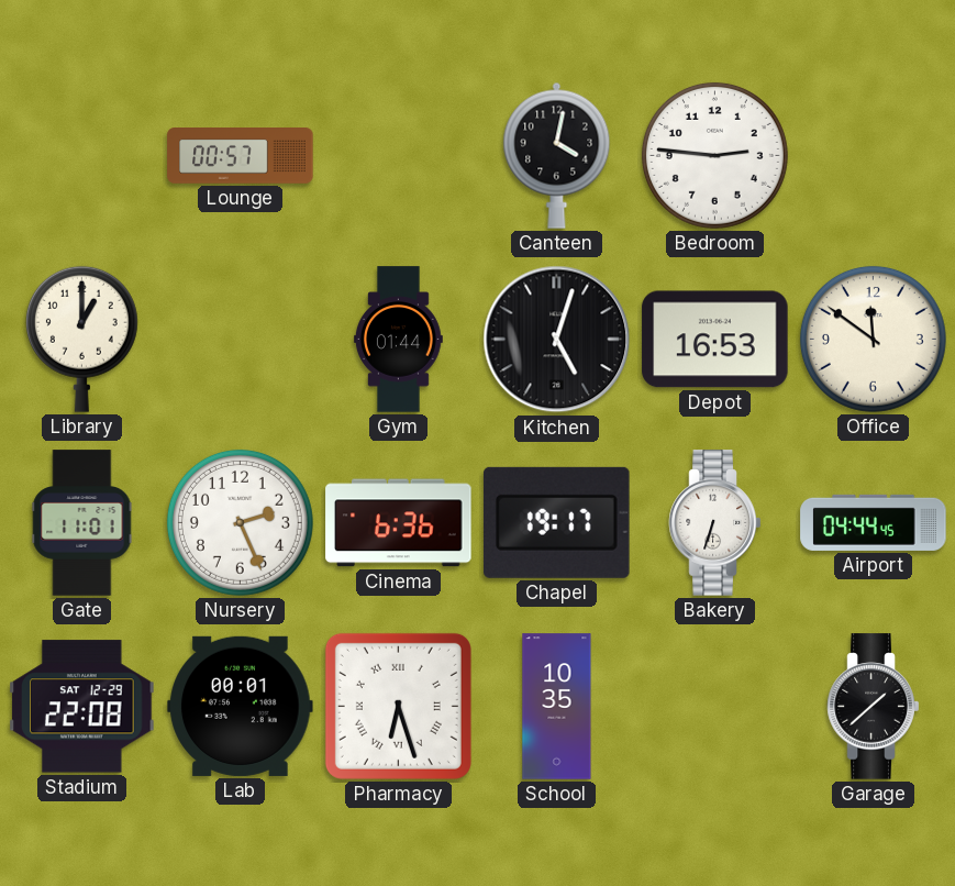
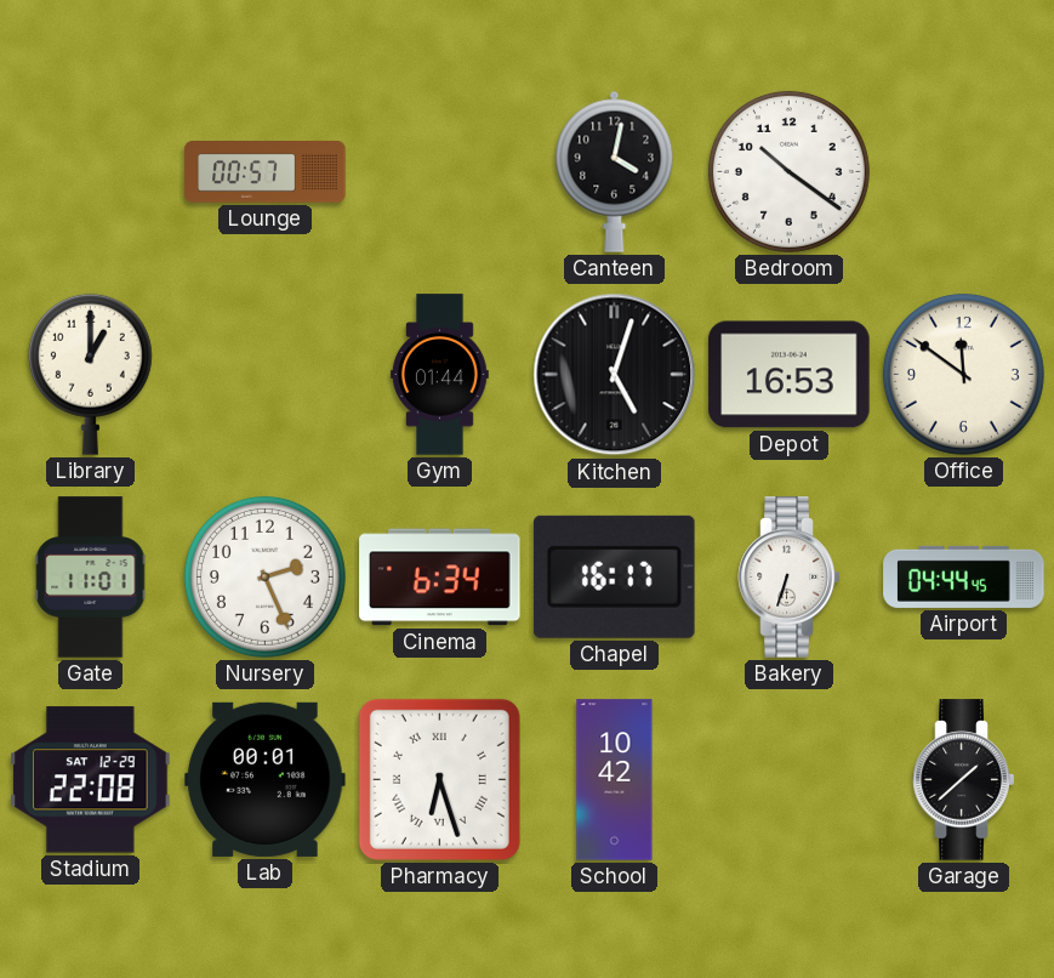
Bedroom: 2:46 -> 10:21
Cinema: 6:36 -> 6:34
Chapel: 19:17 -> 16:17
School: 10:35 -> 10:42
